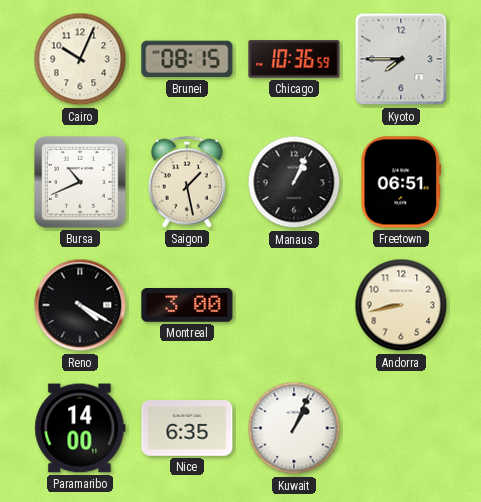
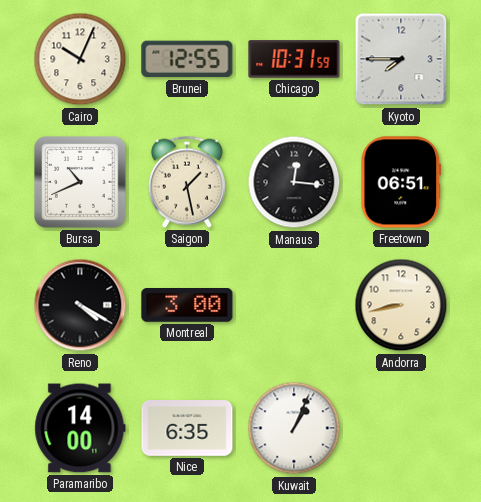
Brunei: 08:15 -> 12:55
Chicago: 10:36 -> 10:31
Manaus: 1:04 -> 12:16
